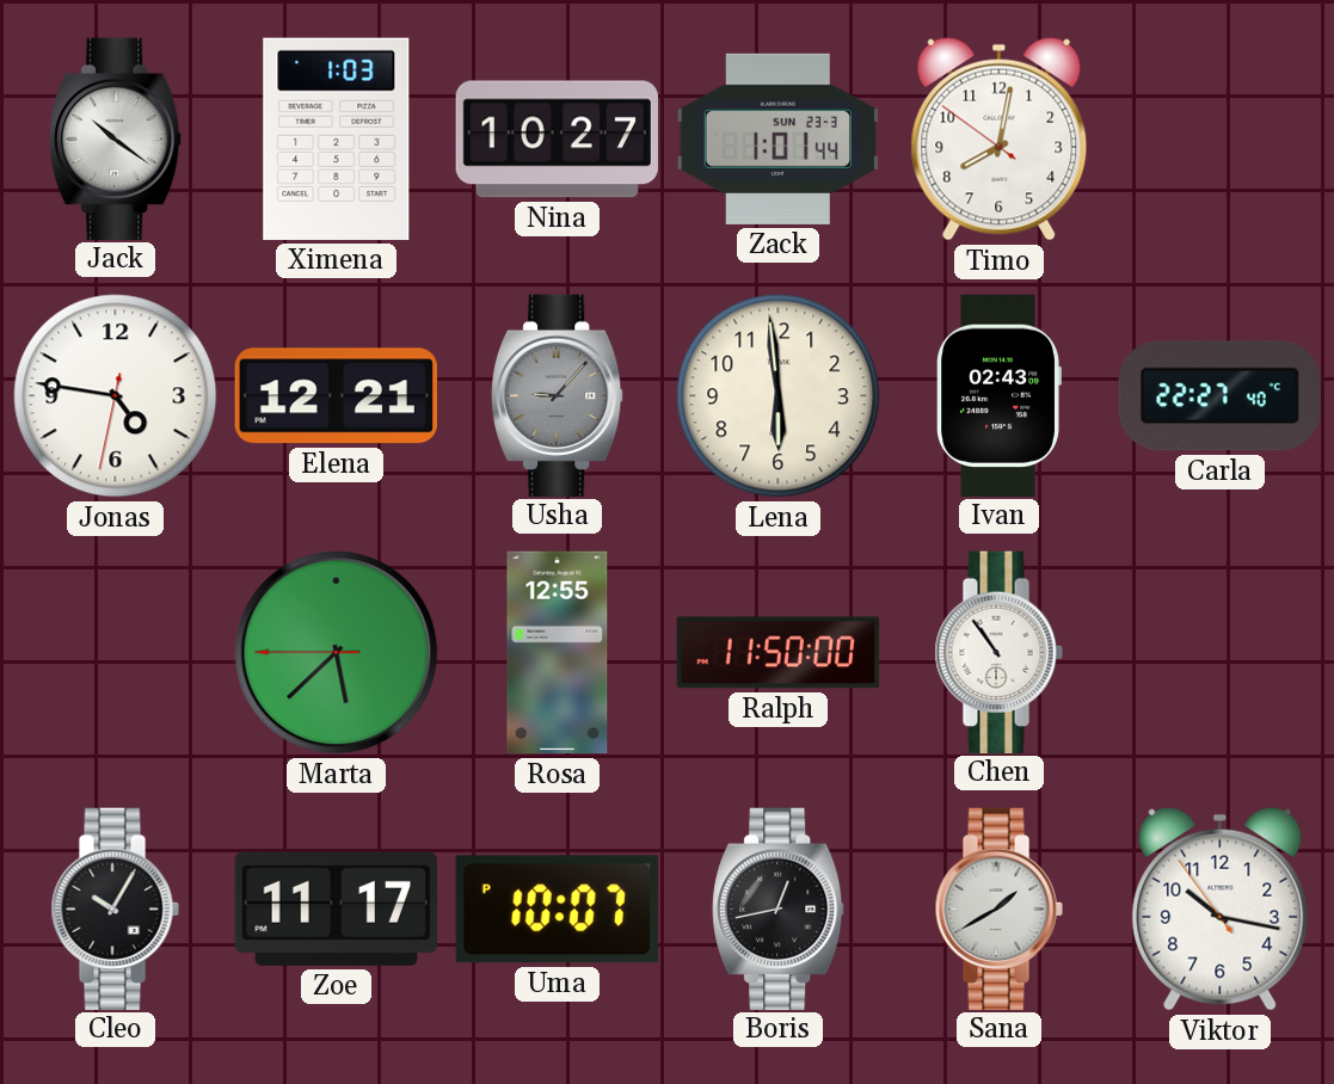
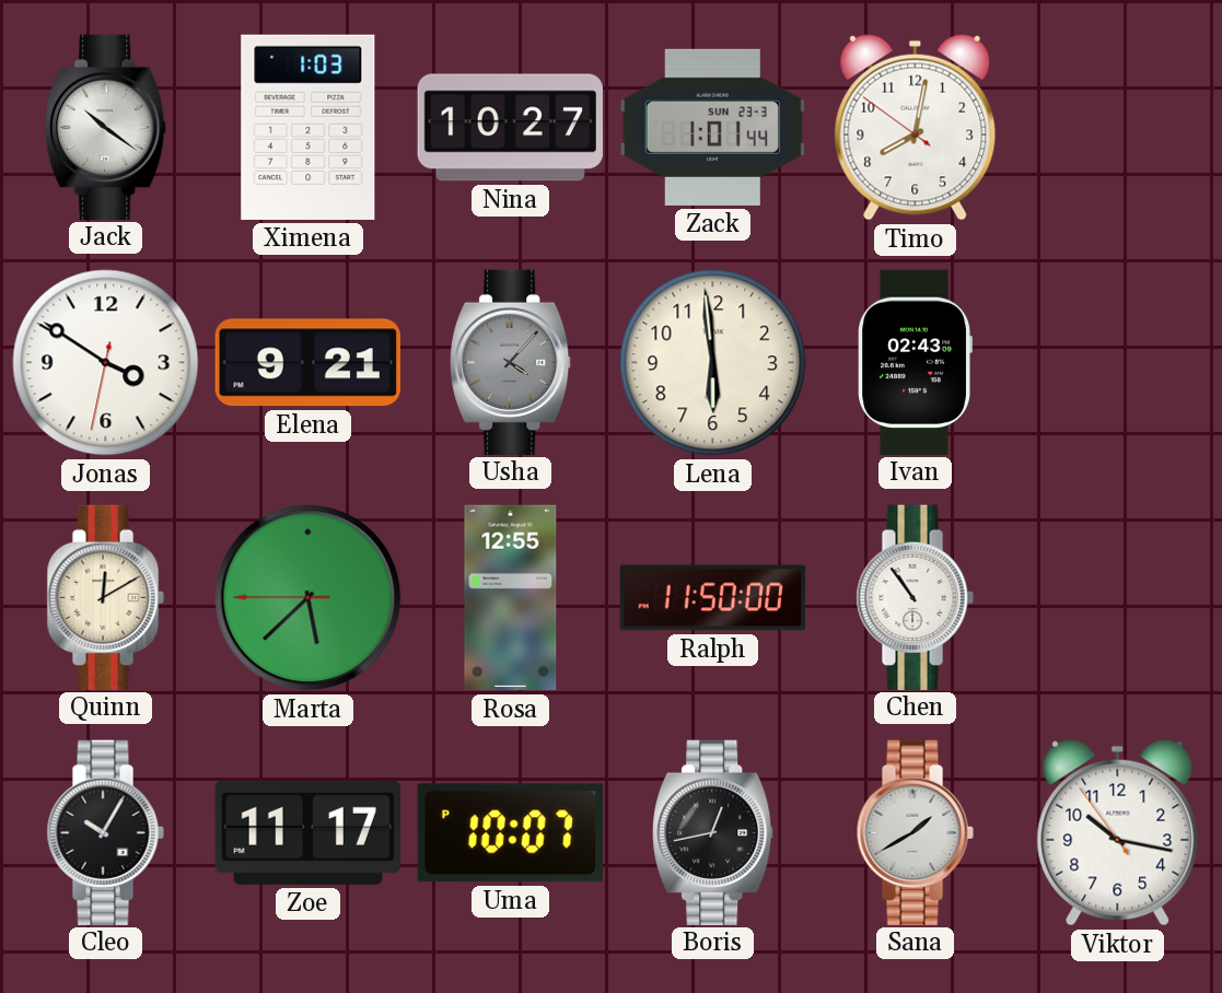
Jonas: 4:46 -> 3:50
Elena: 12:21 -> 9:21
Usha: 9:07 -> 4:07
Carla: 22:27 -> none
Quinn: none -> 12:10
